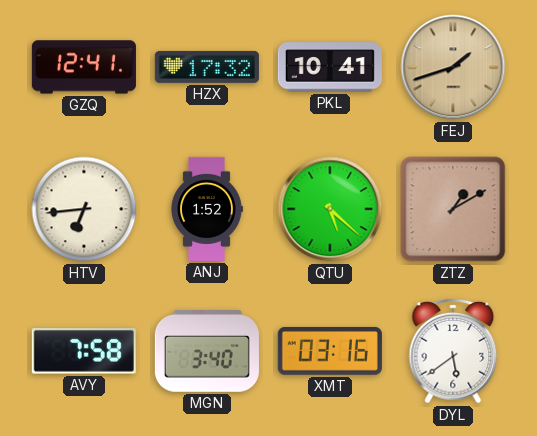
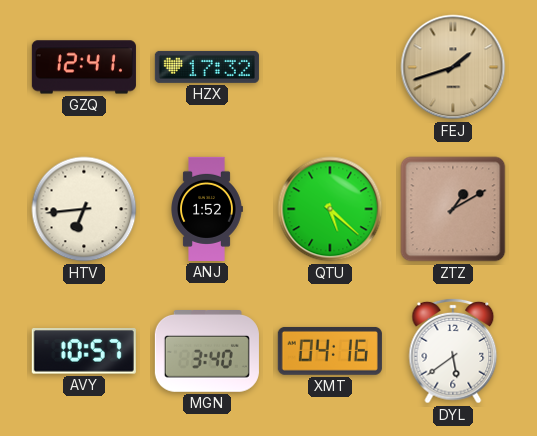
PKL: 10:41 -> none
AVY: 7:58 -> 10:57
XMT: 03:16 -> 04:16
